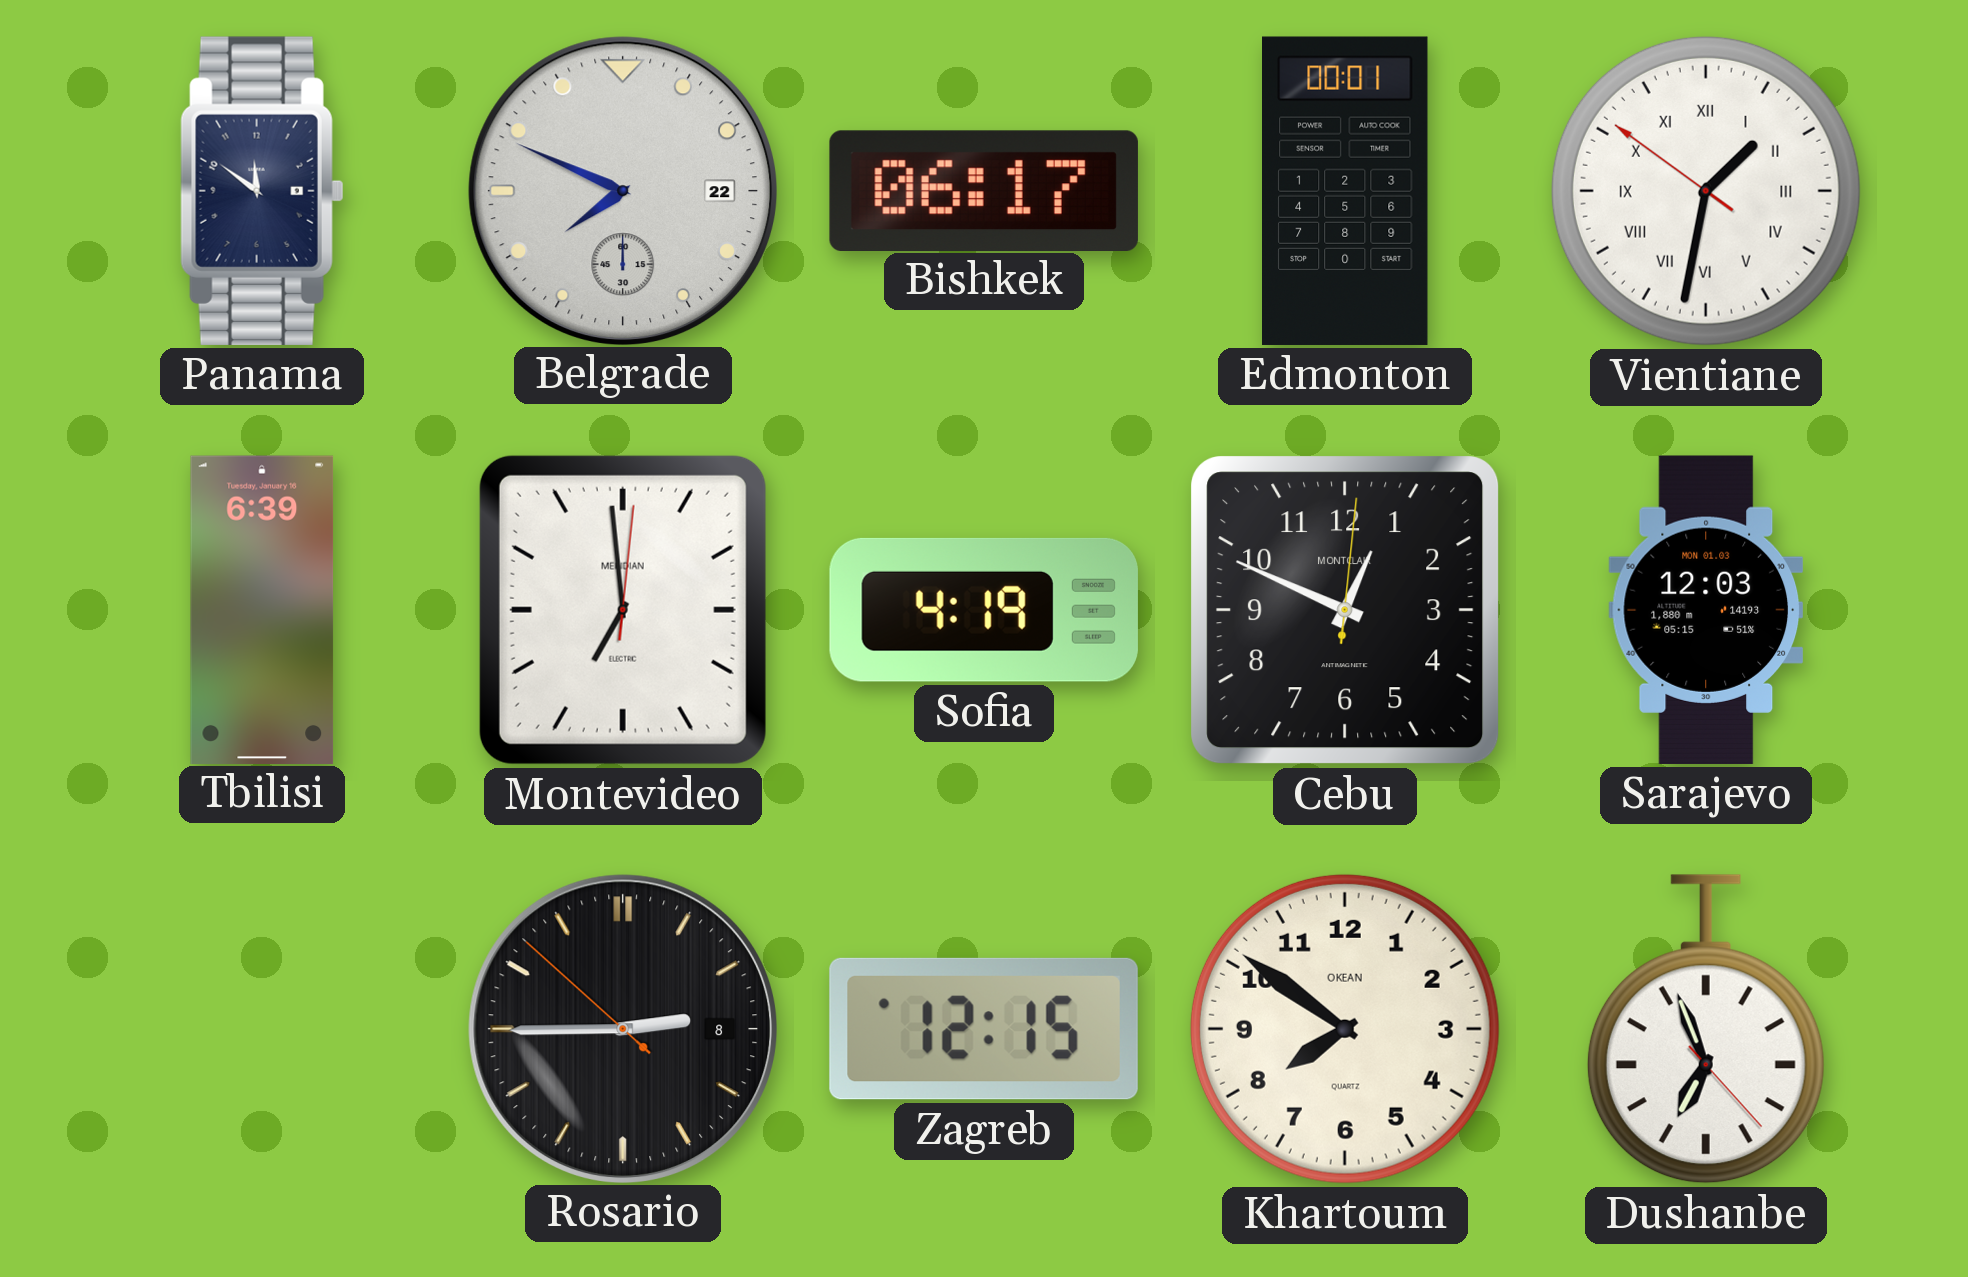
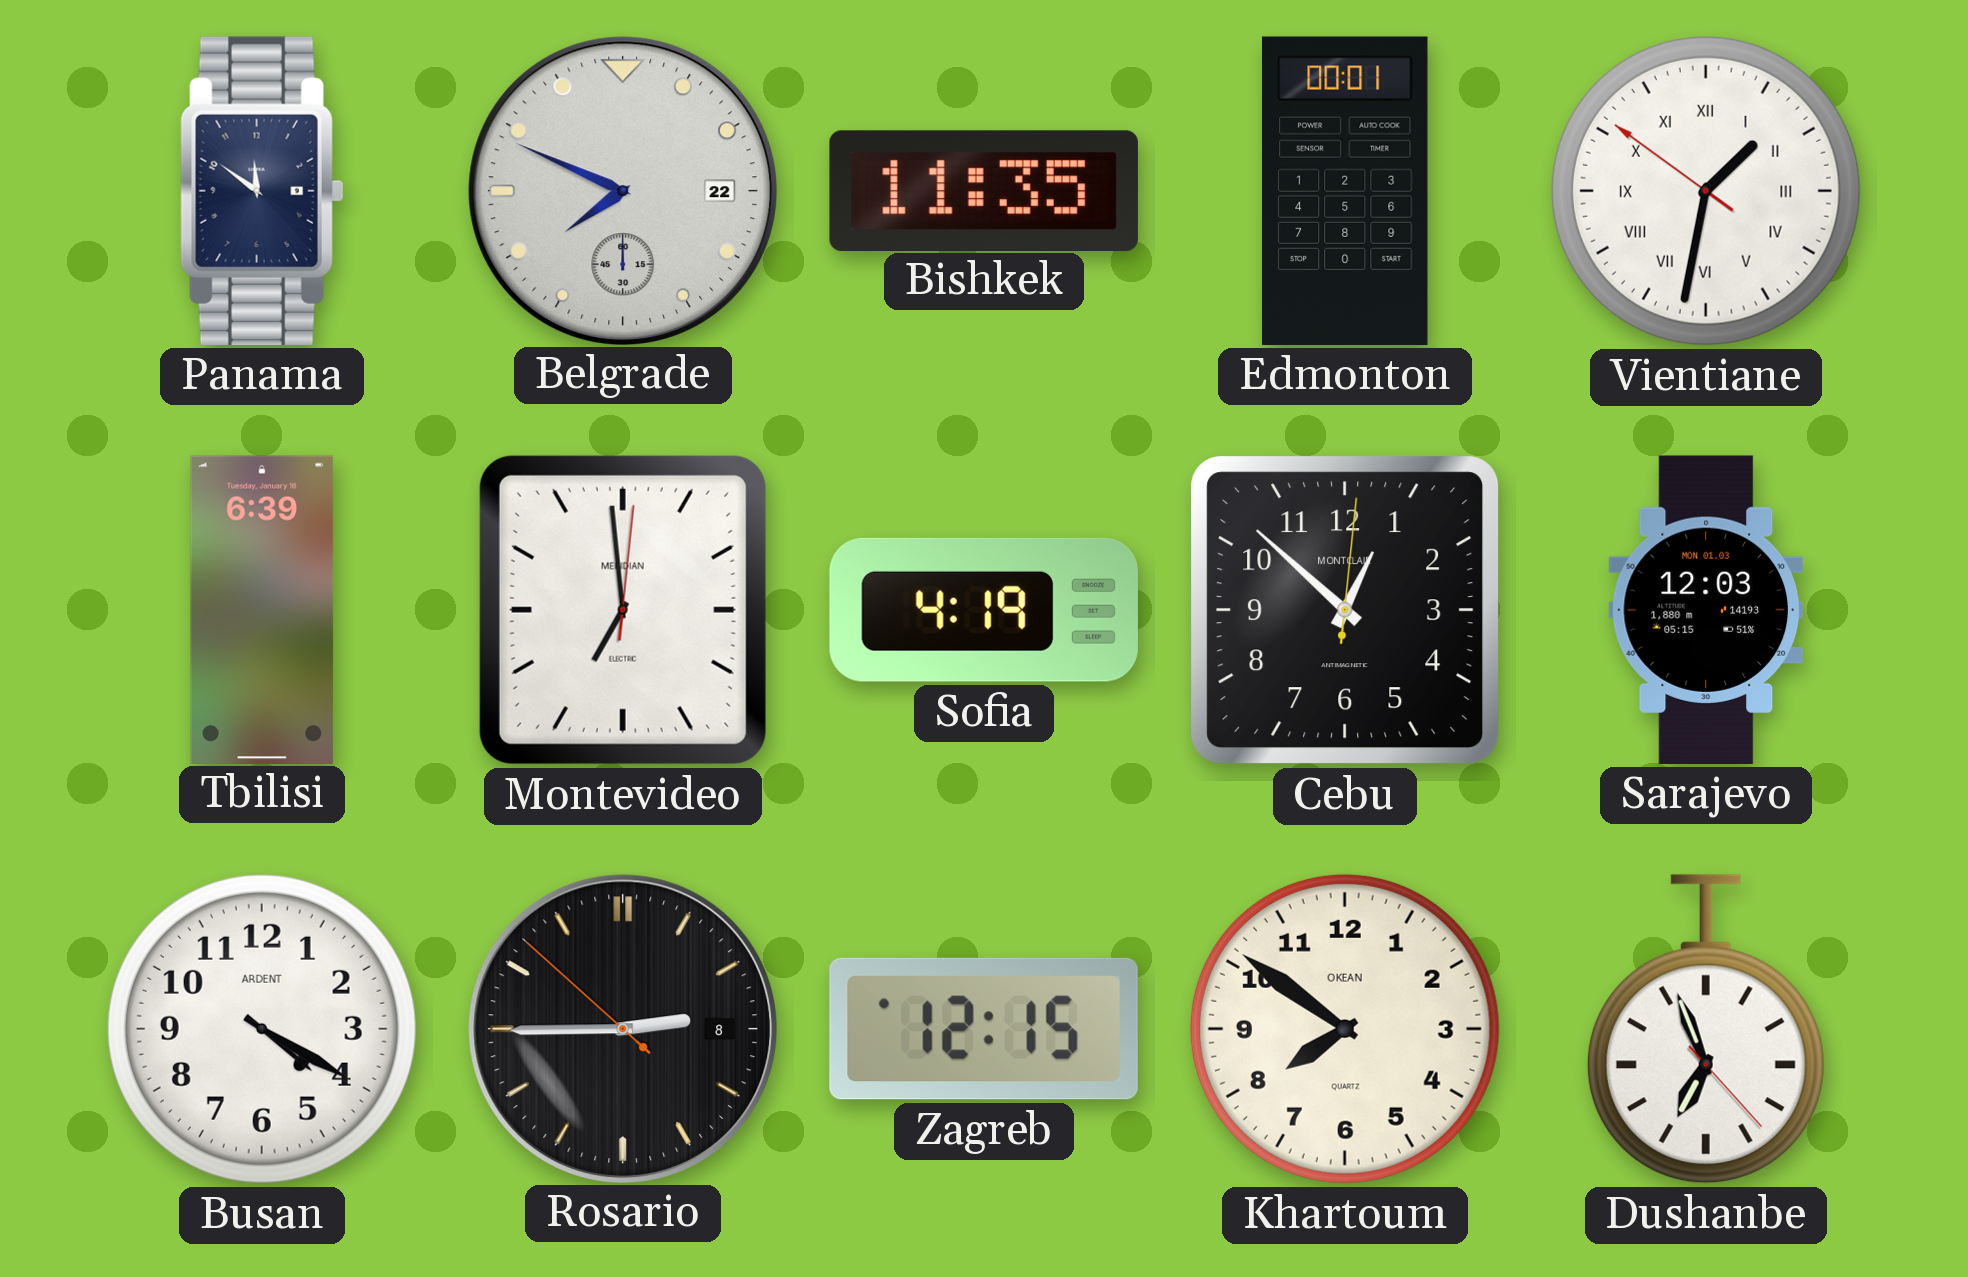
Bishkek: 06:17 -> 11:35
Cebu: 12:49 -> 12:52
Busan: none -> 4:20
